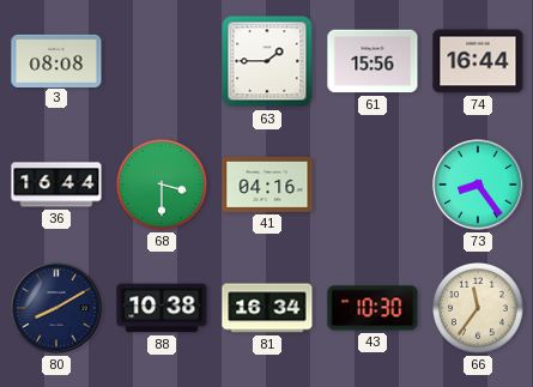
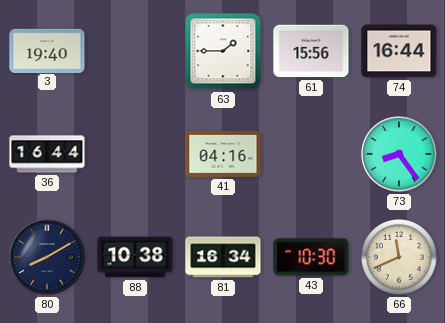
3: 08:08 -> 19:40
68: 3:30 -> none
66: 11:36 -> 11:41
